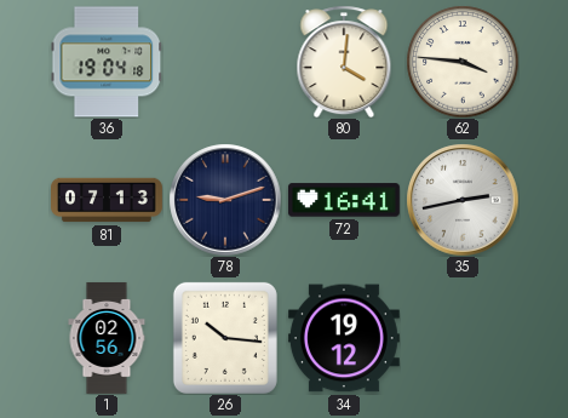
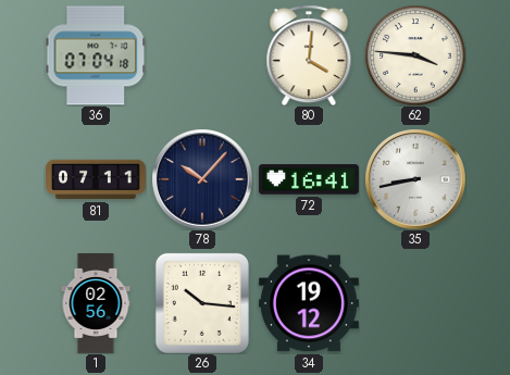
36: 19:04 -> 07:04
81: 07:13 -> 07:11
78: 9:12 -> 10:07
35: 2:43 -> 8:43
